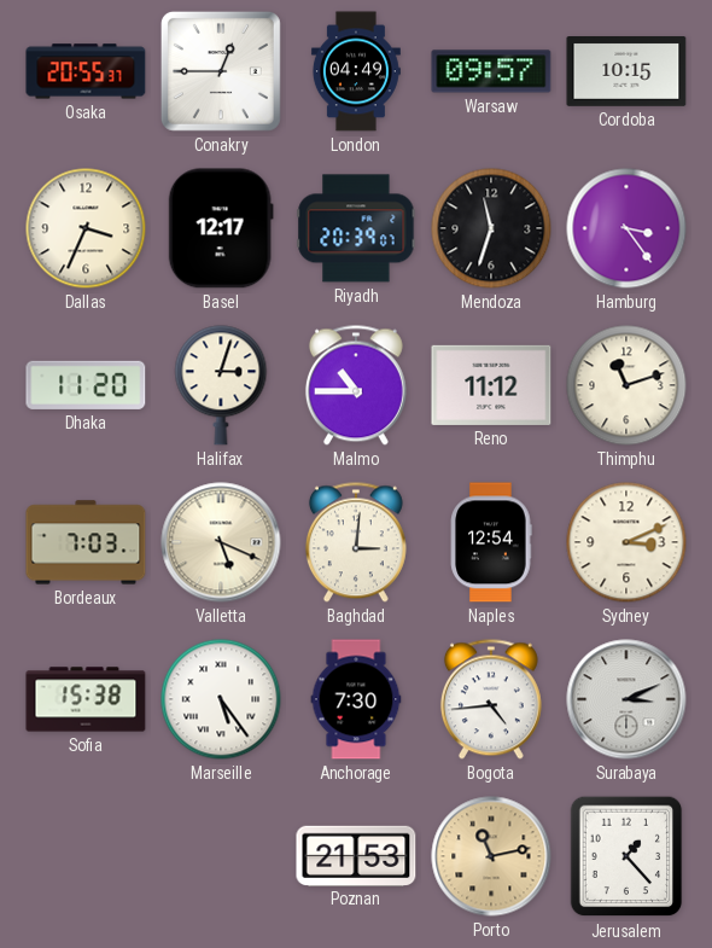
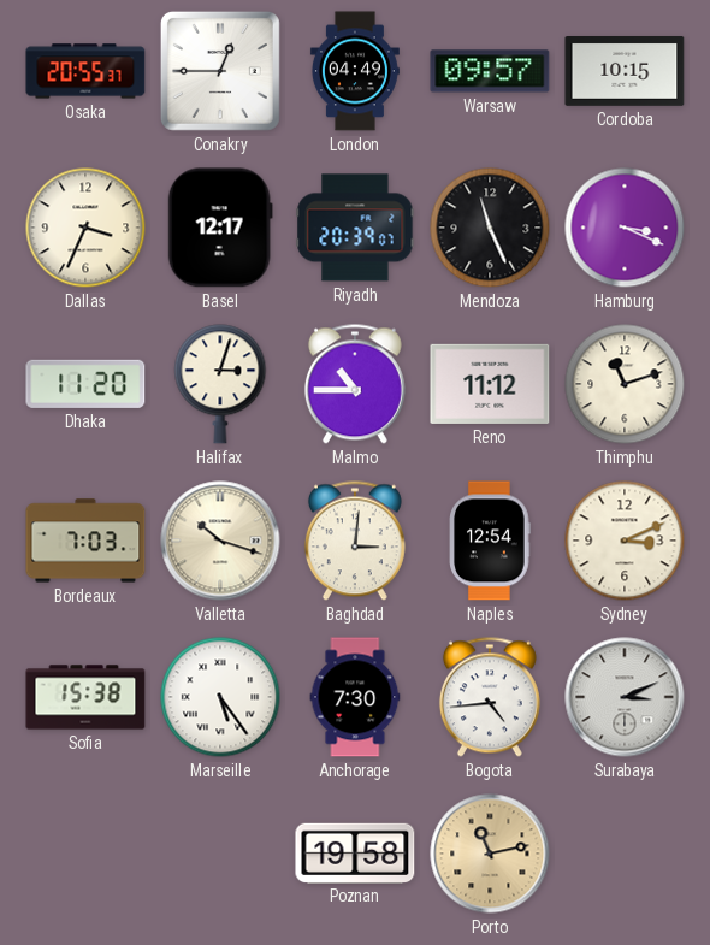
Mendoza: 11:33 -> 11:26
Hamburg: 3:24 -> 3:19
Valletta: 5:19 -> 10:18
Poznan: 21:53 -> 19:58
Jerusalem: 1:23 -> none
